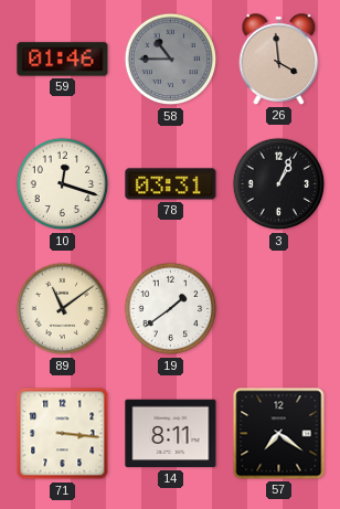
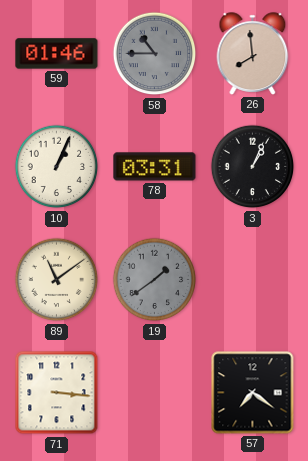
26: 3:59 -> 7:59
10: 12:18 -> 1:04
19 dial: white -> grey
14: 8:11 -> none
